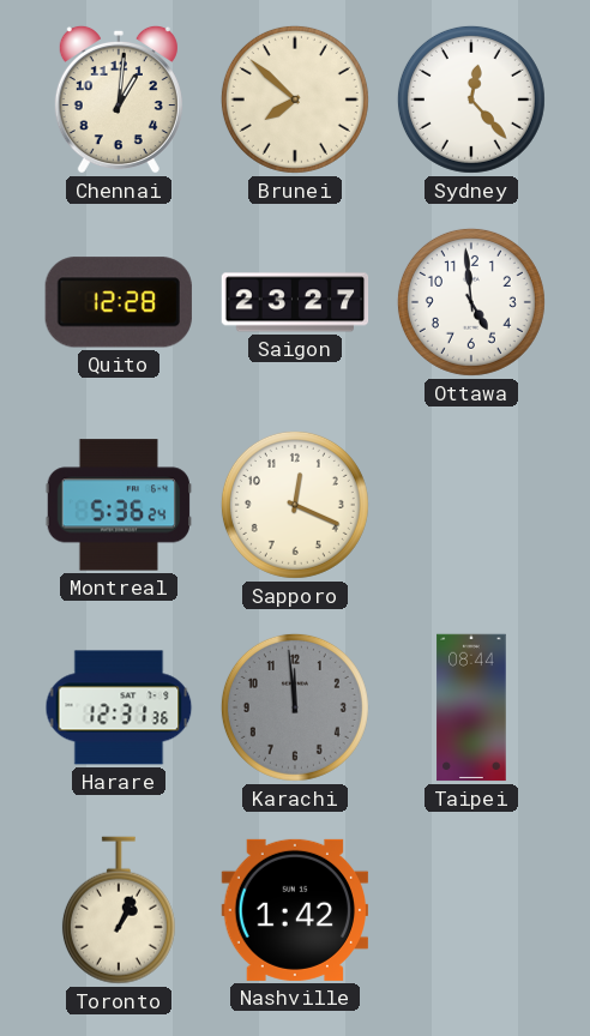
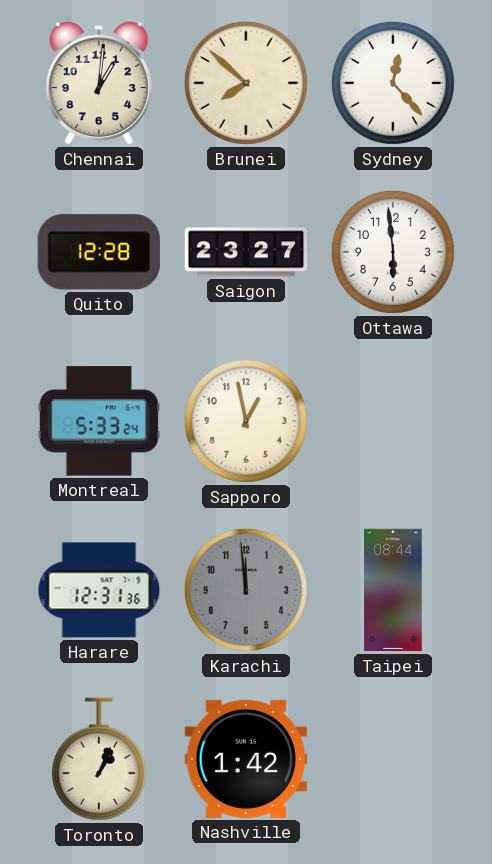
Ottawa: 4:59 -> 5:59
Montreal: 5:36 -> 5:33
Sapporo: 12:19 -> 12:58
